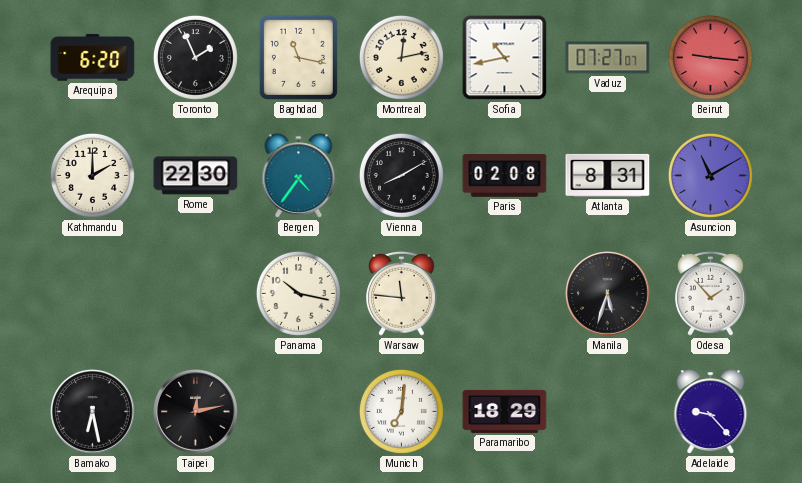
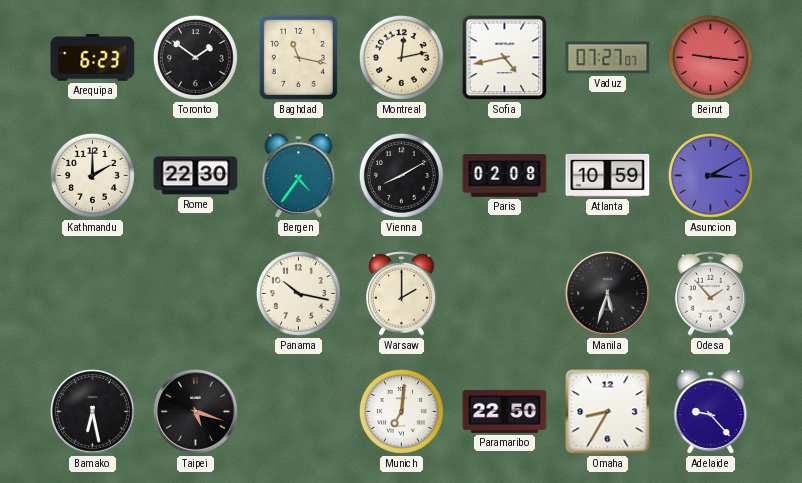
Arequipa: 6:20 -> 6:23
Toronto: 1:56 -> 1:51
Sofia: 10:43 -> 4:43
Atlanta: 8:31 -> 10:59
Asuncion: 11:10 -> 3:10
Warsaw: 11:46 -> 2:00
Taipei: 12:13 -> 5:18
Paramaribo: 18:29 -> 22:50
Omaha: none -> 8:35
